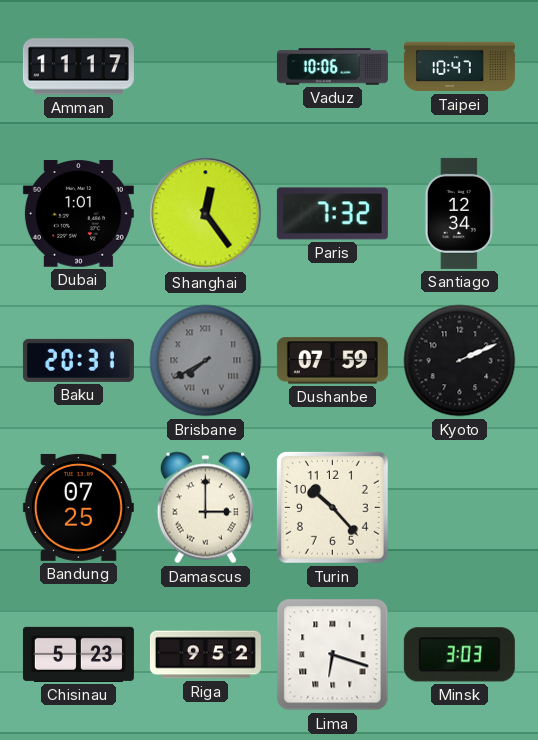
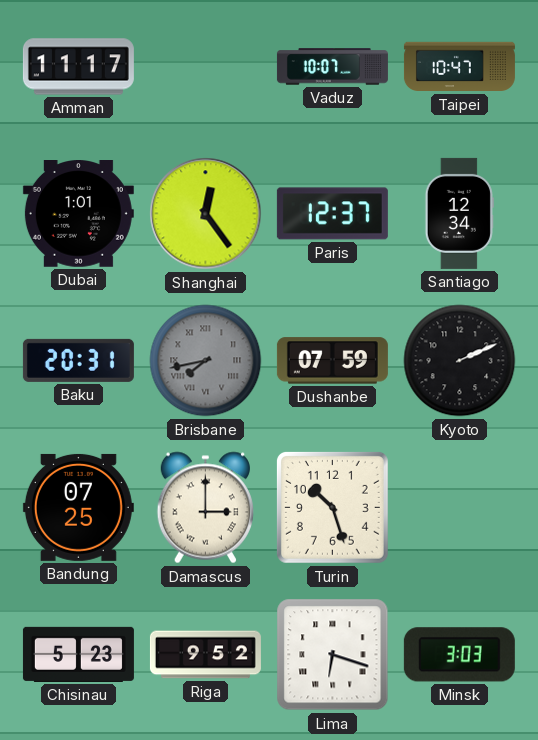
Vaduz: 10:06 -> 10:07
Paris: 7:32 -> 12:37
Brisbane: 7:40 -> 7:43
Turin: 10:23 -> 10:27
